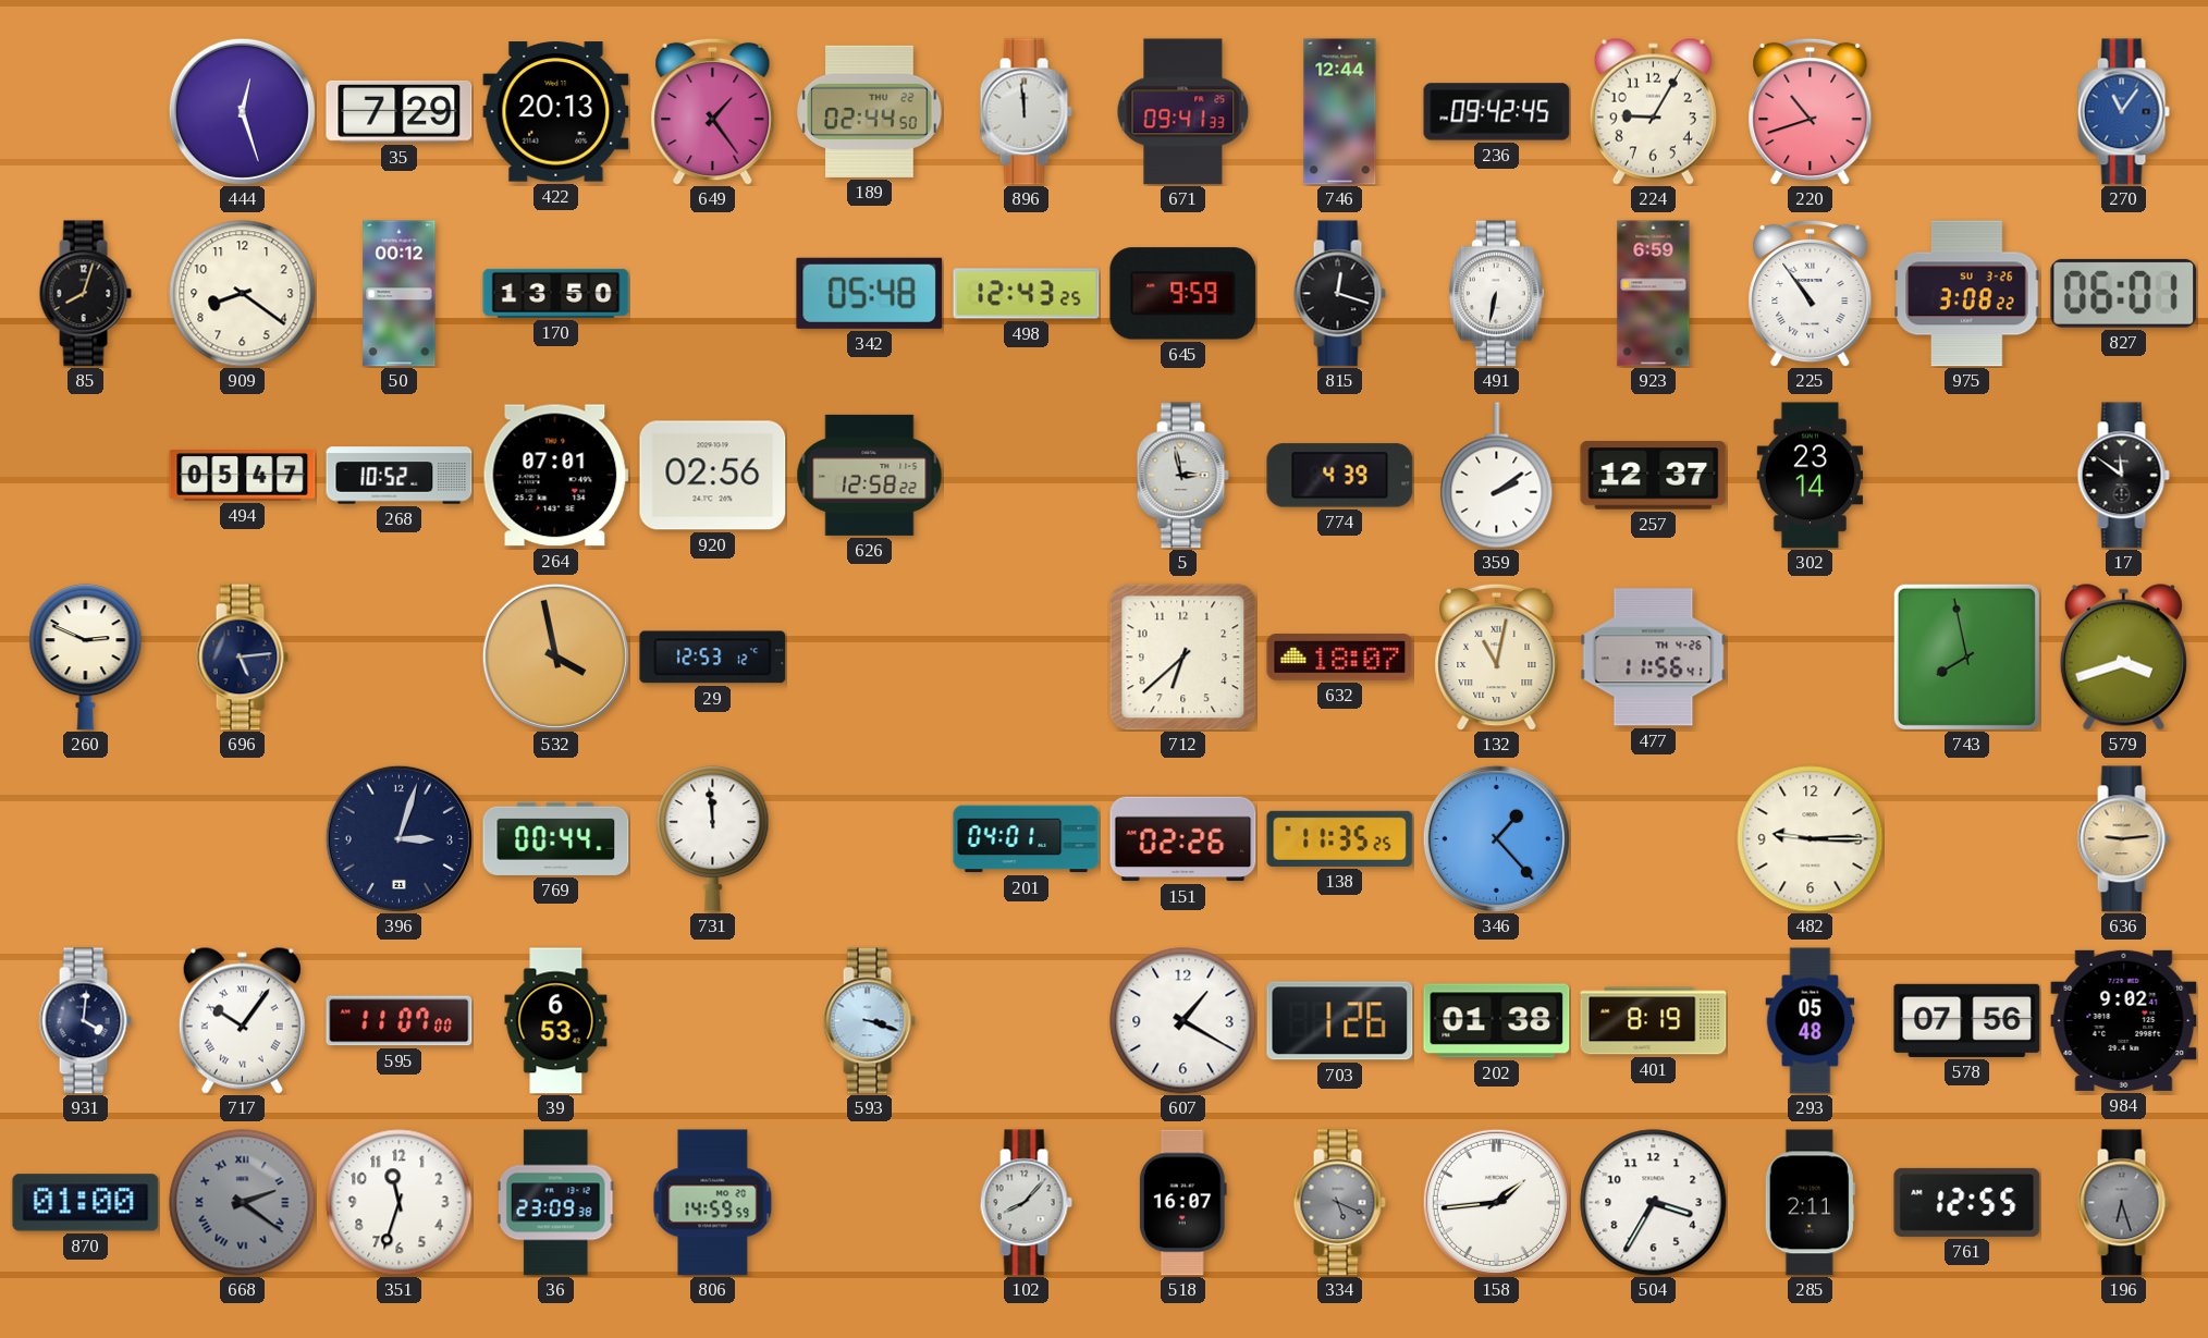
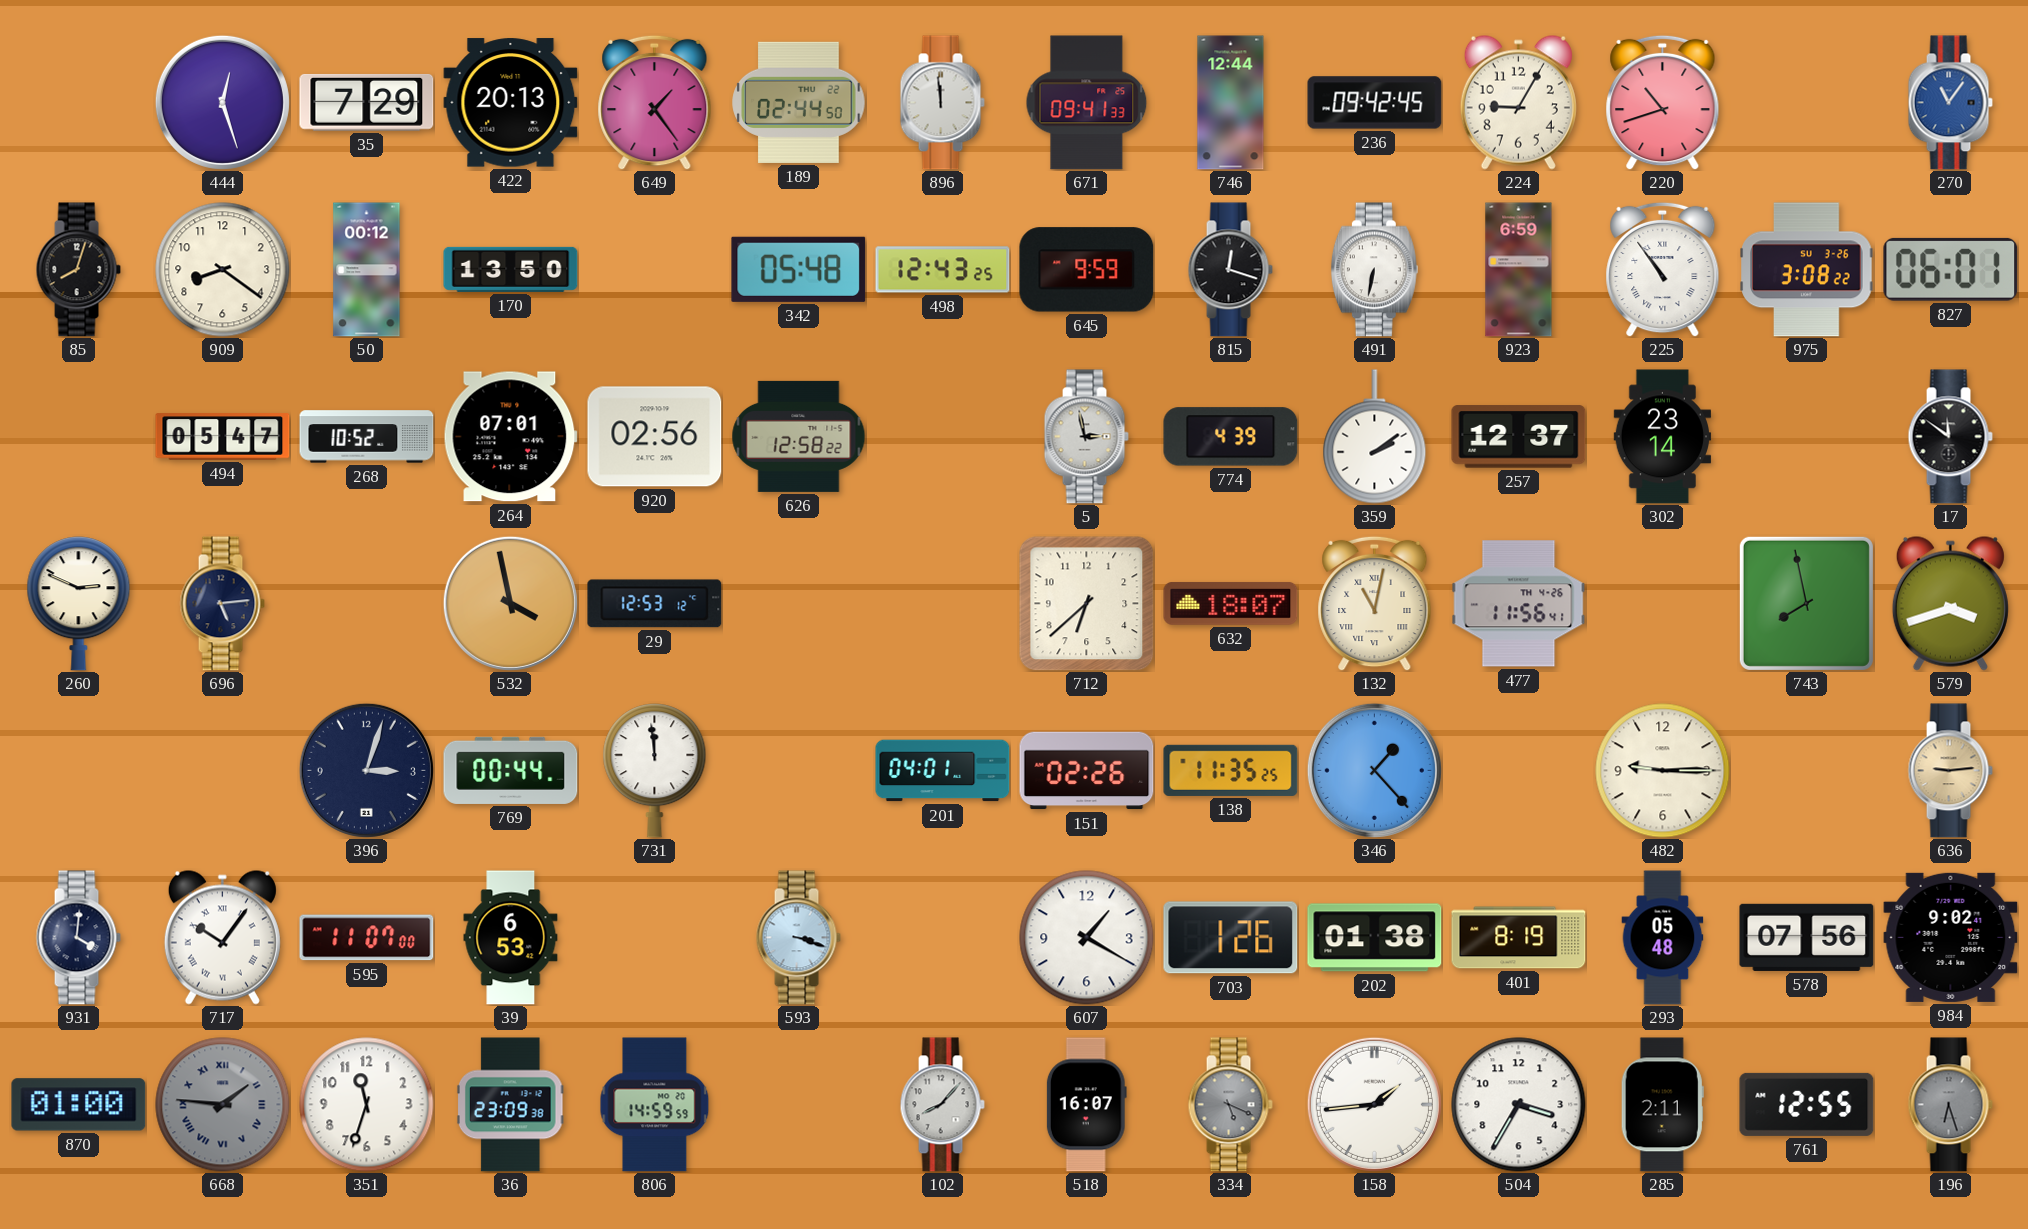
668: 2:21 -> 1:46
